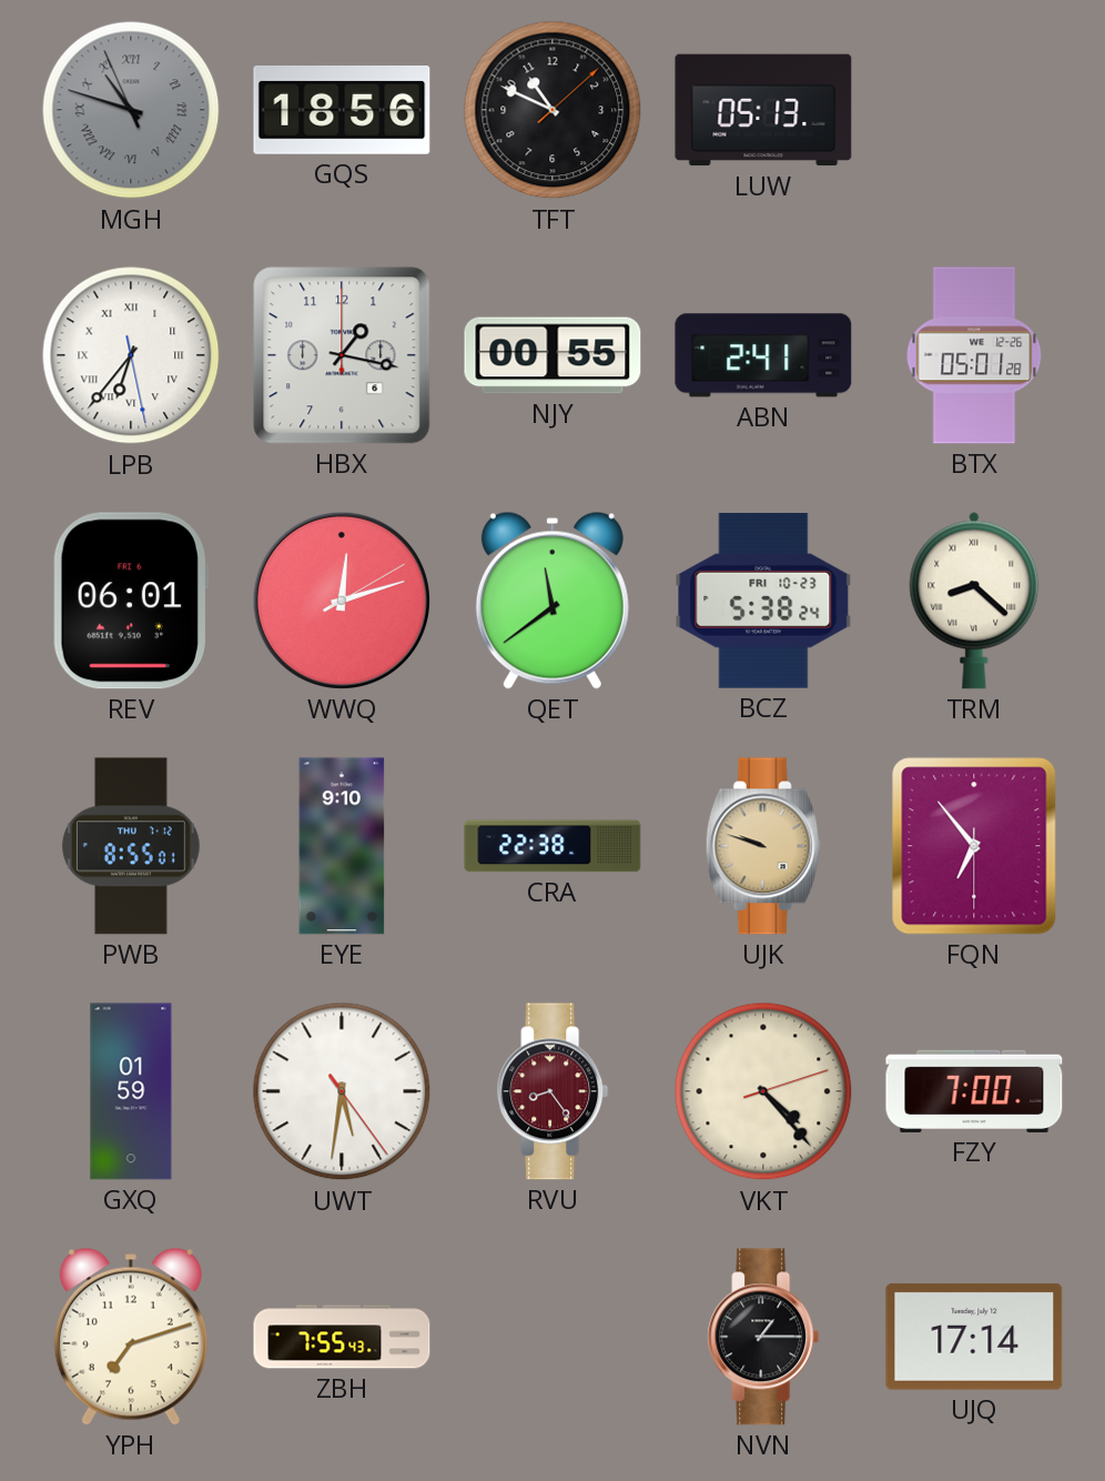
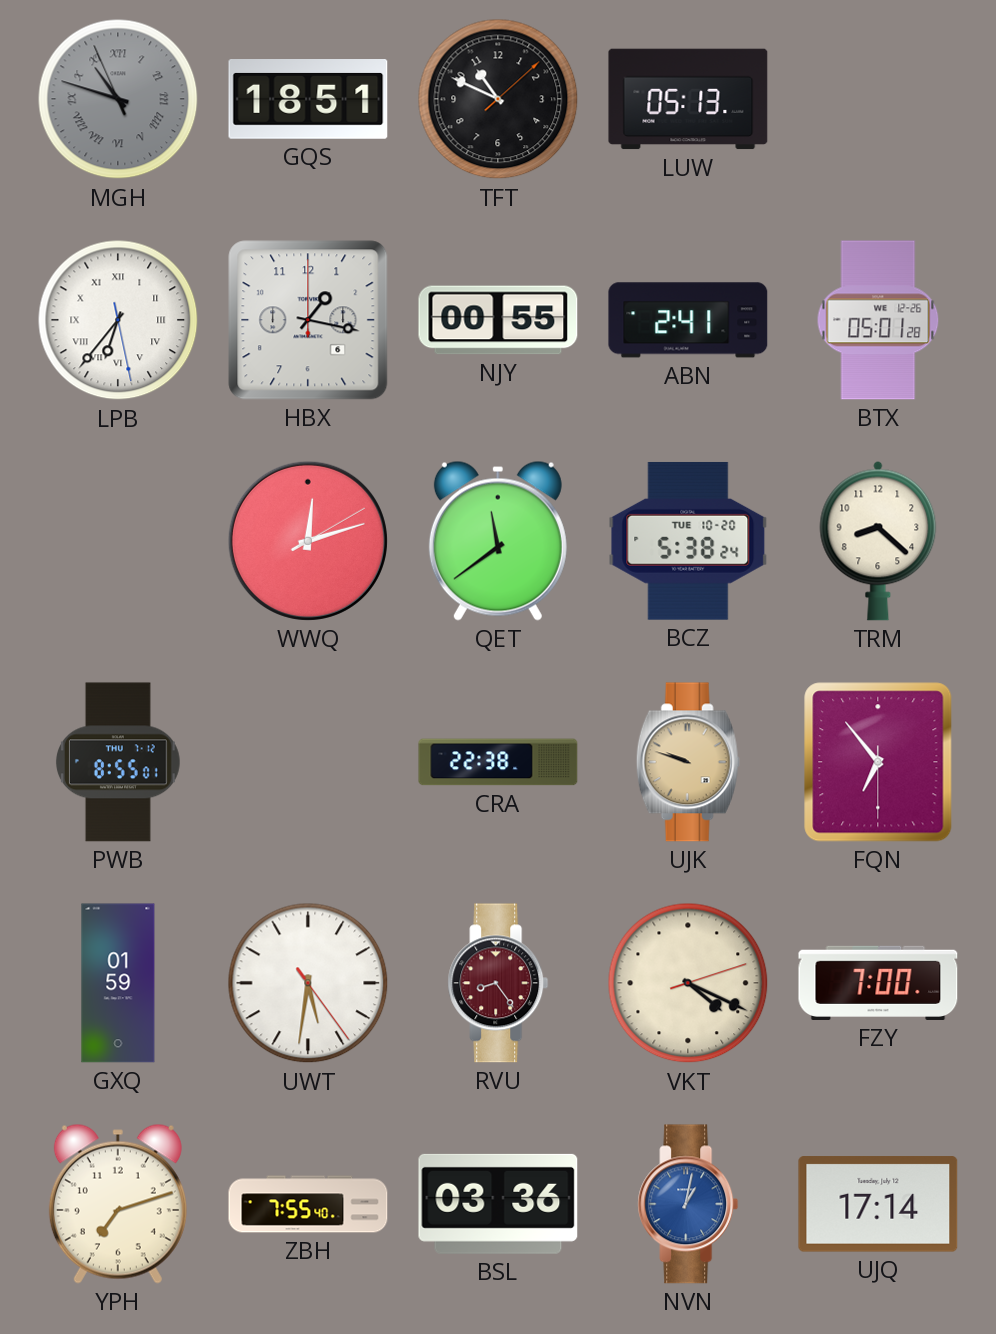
GQS: 18:56 -> 18:51
REV: 06:01 -> none
BCZ date: FRI 10-23 -> TUE 10-20
TRM numerals: Roman -> Arabic
EYE: 9:10 -> none
VKT: 4:23 -> 4:19
ZBH: 7:55:43 -> 7:55:40
BSL: none -> 03:36
NVN: 1:15 -> 1:02
NVN dial: black -> blue
